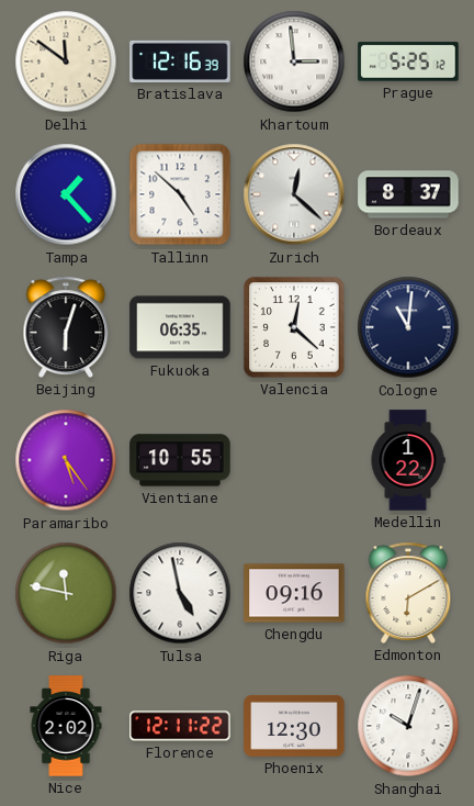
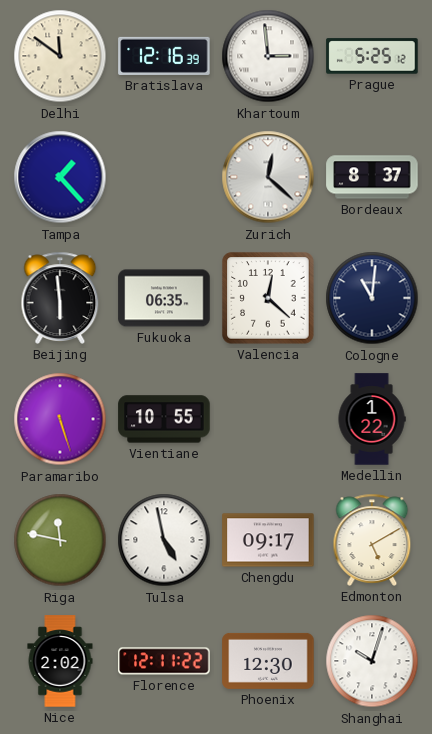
Tallinn: 4:52 -> none
Beijing: 6:03 -> 5:59
Paramaribo: 5:24 -> 5:27
Chengdu: 09:16 -> 09:17
Edmonton: 6:10 -> 5:10
